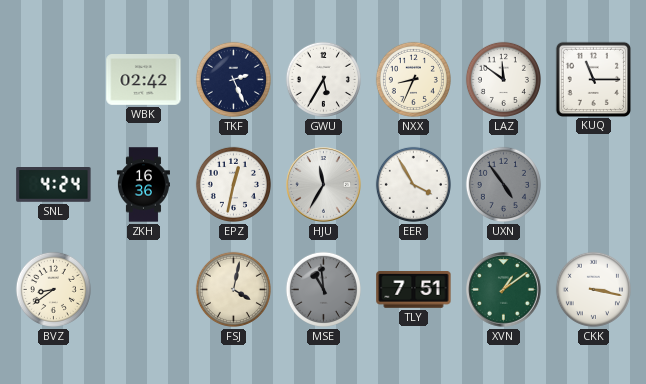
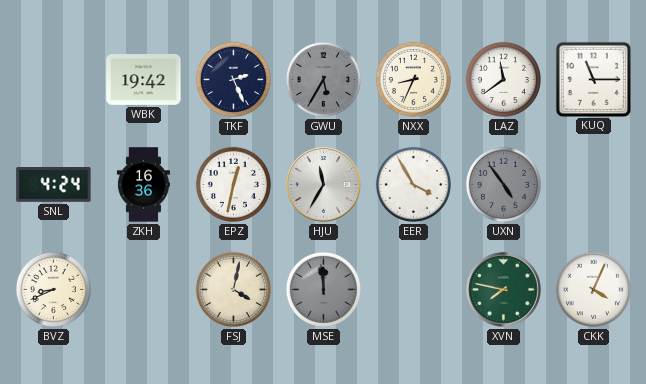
WBK: 02:42 -> 19:42
GWU dial: white -> grey
LAZ: 11:51 -> 11:39
BVZ: 8:39 -> 8:41
MSE: 10:59 -> 11:59
TLY: 7:51 -> none
XVN: 1:09 -> 7:47
CKK: 3:17 -> 4:04
